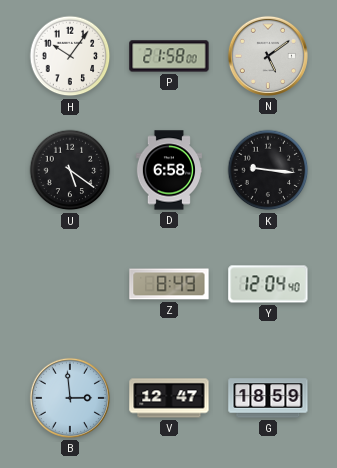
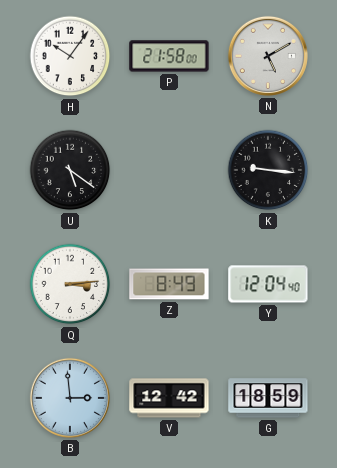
N: 5:09 -> 5:10
D: 6:58 -> none
Q: none -> 3:14
V: 12:47 -> 12:42
